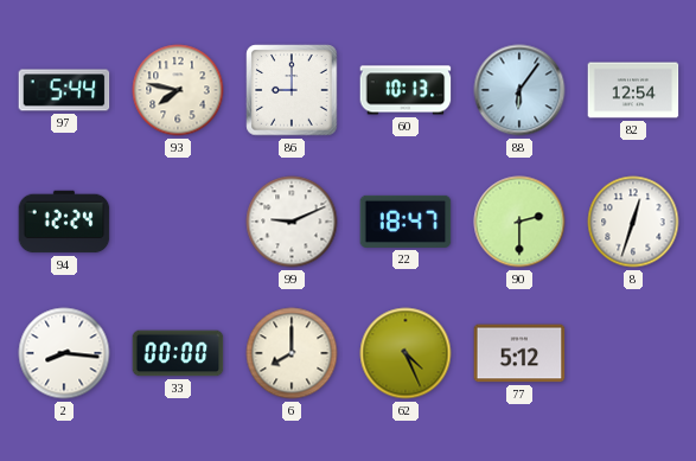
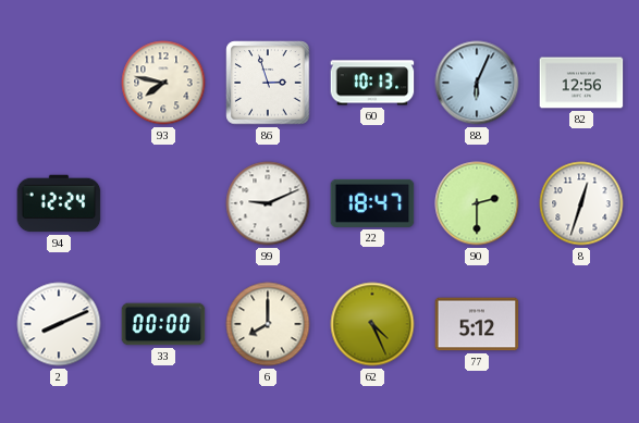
97: 5:44 -> none
86: 9:00 -> 2:57
88: 6:06 -> 6:04
82: 12:54 -> 12:56
2: 8:16 -> 8:11
